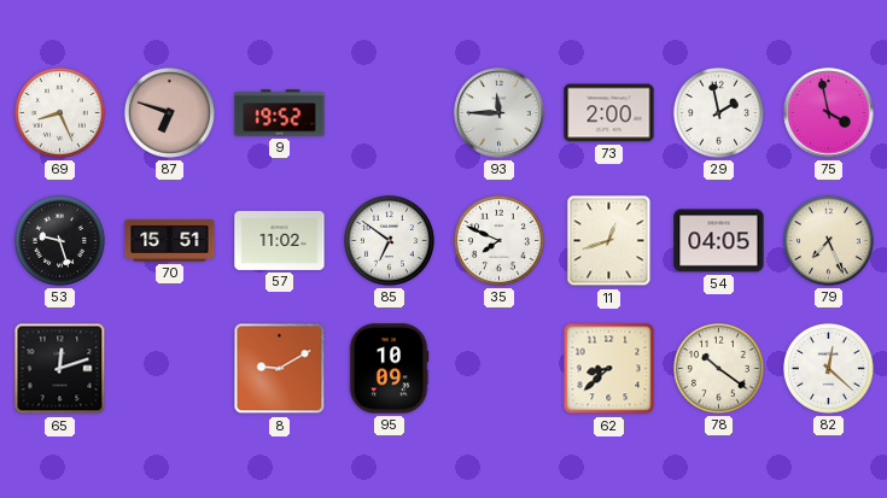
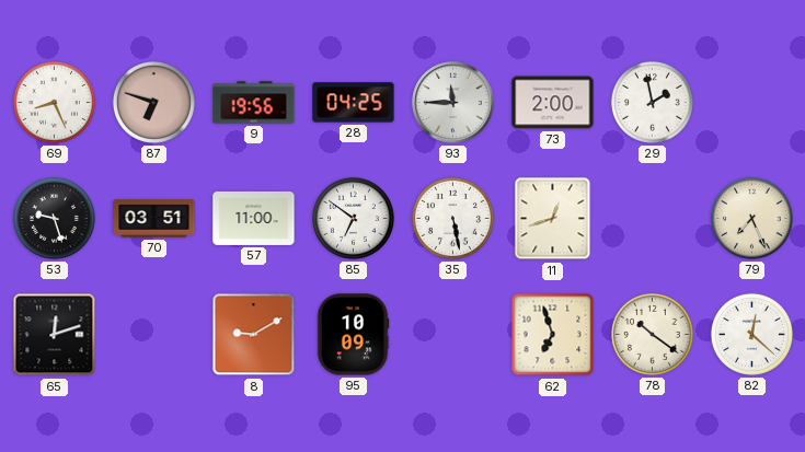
9: 19:52 -> 19:56
28: none -> 04:25
75: 3:58 -> none
70: 15:51 -> 03:51
57: 11:02 -> 11:00
35: 7:49 -> 5:28
54: 04:05 -> none
62: 8:38 -> 6:57
